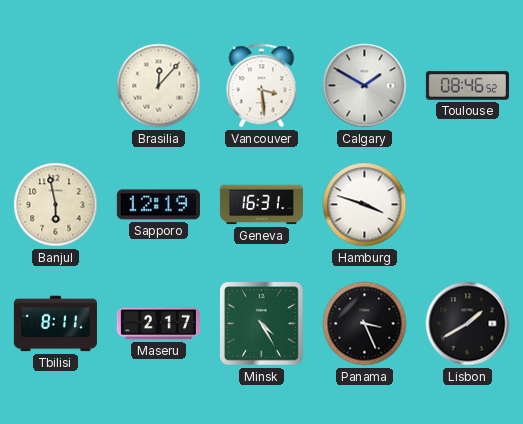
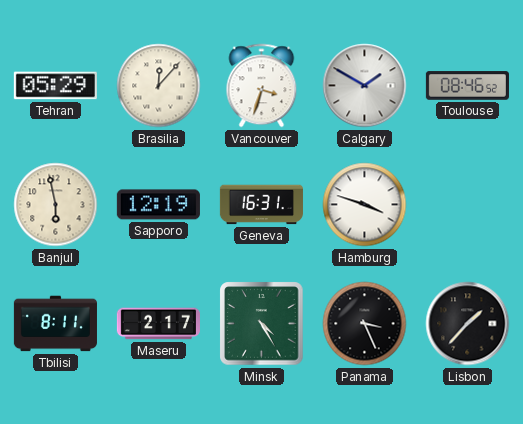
Tehran: none -> 05:29
Vancouver: 3:29 -> 3:33
Lisbon: 1:40 -> 1:37
